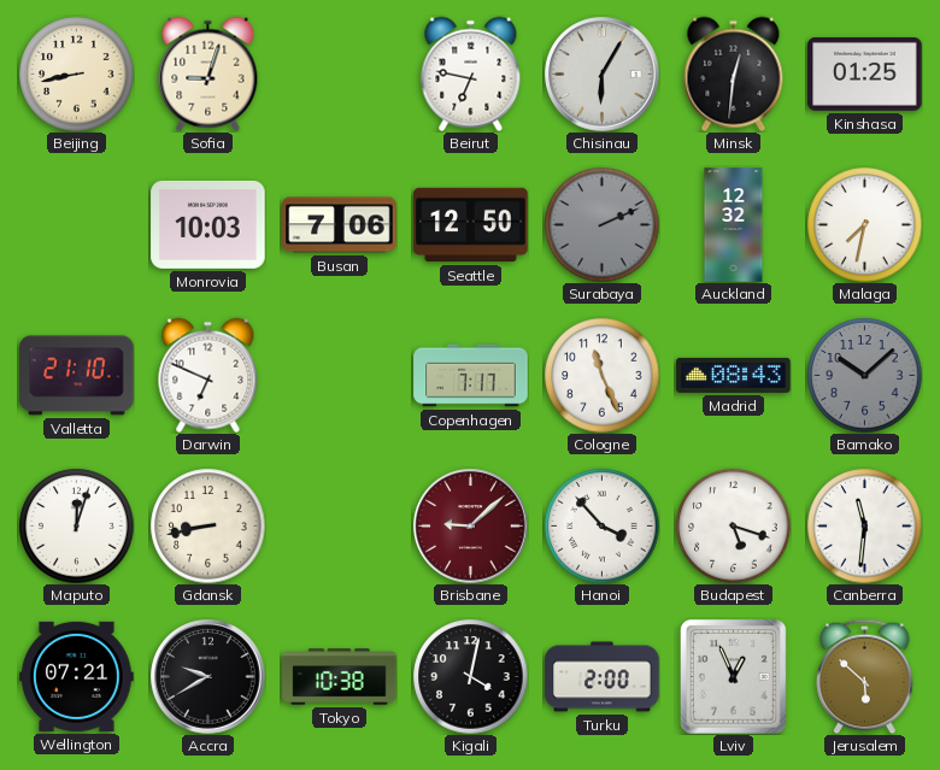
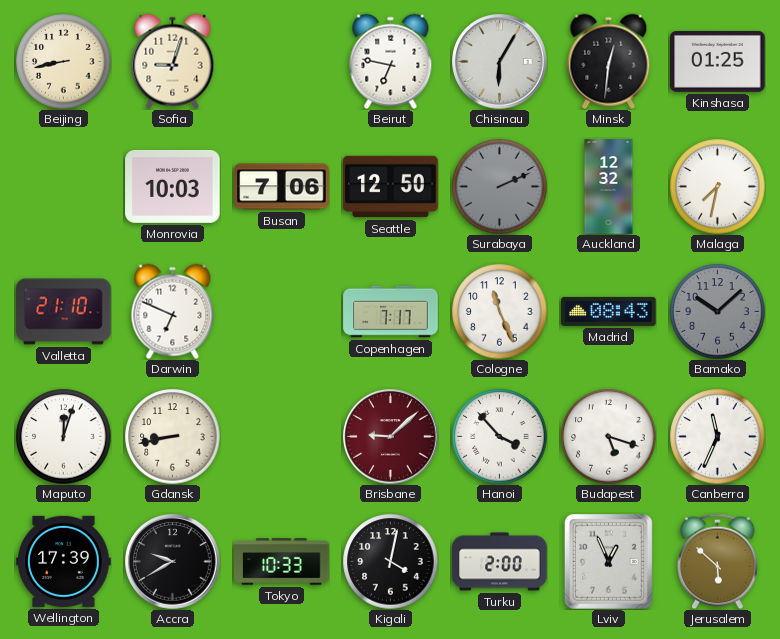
Canberra: 11:31 -> 11:34
Wellington: 07:21 -> 17:39
Tokyo: 10:38 -> 10:33
